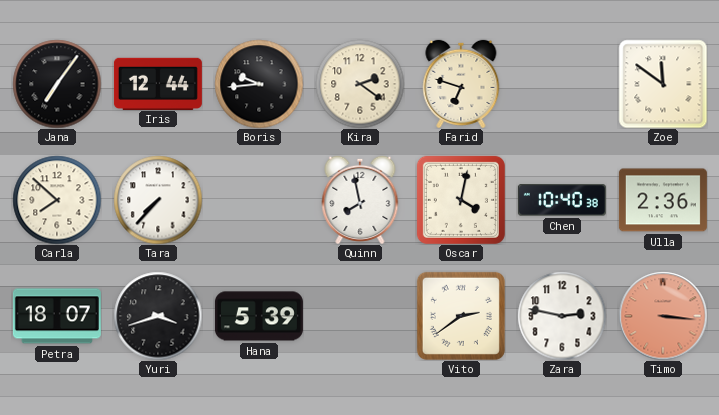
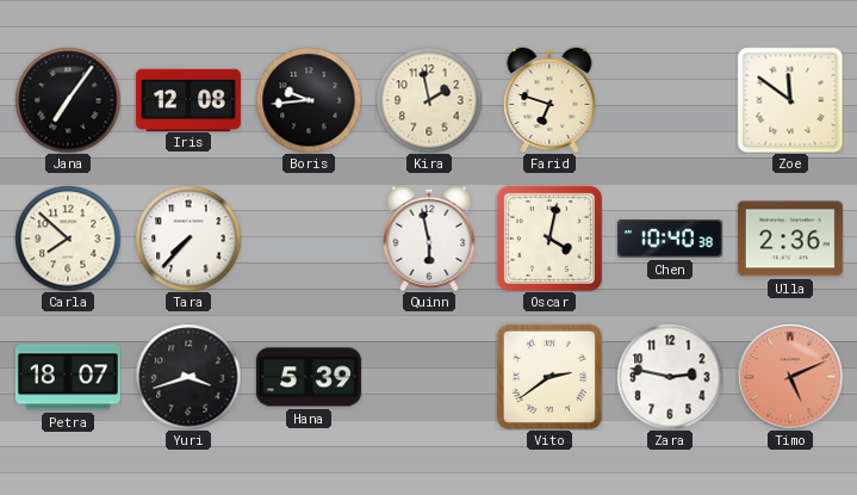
Iris: 12:44 -> 12:08
Kira: 2:21 -> 1:58
Quinn: 7:58 -> 5:58
Timo: 3:16 -> 5:11
